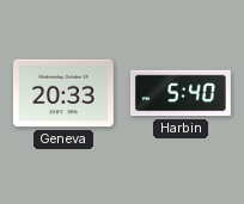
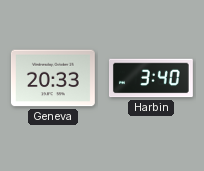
Harbin: 5:40 -> 3:40
